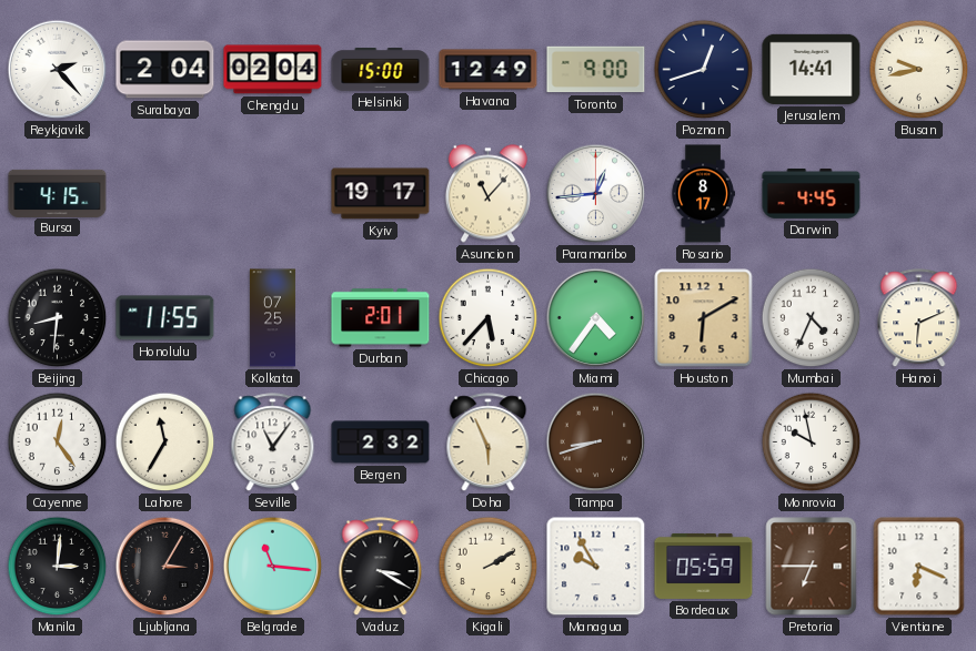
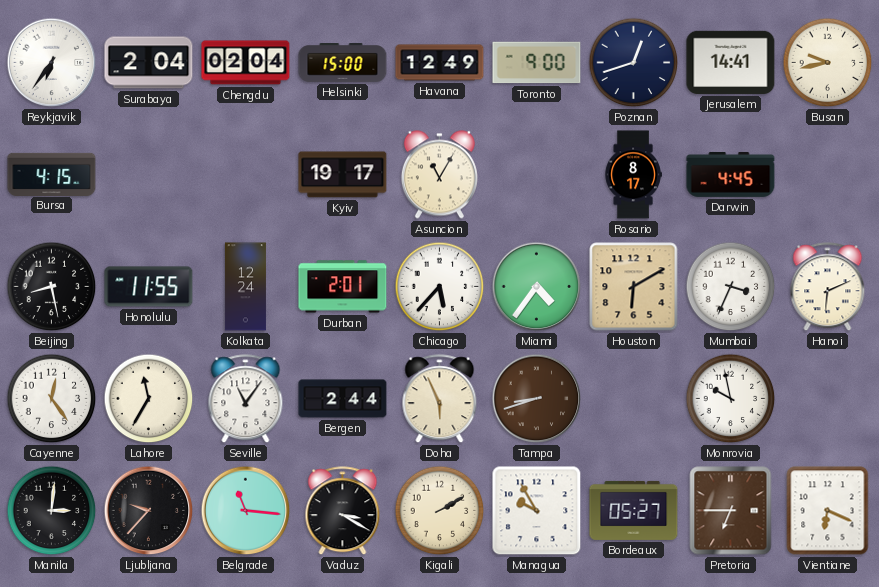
Reykjavik: 2:23 -> 6:36
Asuncion: 11:07 -> 11:05
Paramaribo: 12:44 -> none
Beijing: 8:31 -> 8:28
Kolkata: 07:25 -> 12:24
Mumbai: 4:34 -> 3:34
Bergen: 2:32 -> 2:44
Ljubljana: 3:05 -> 9:37
Bordeaux: 05:59 -> 05:27
